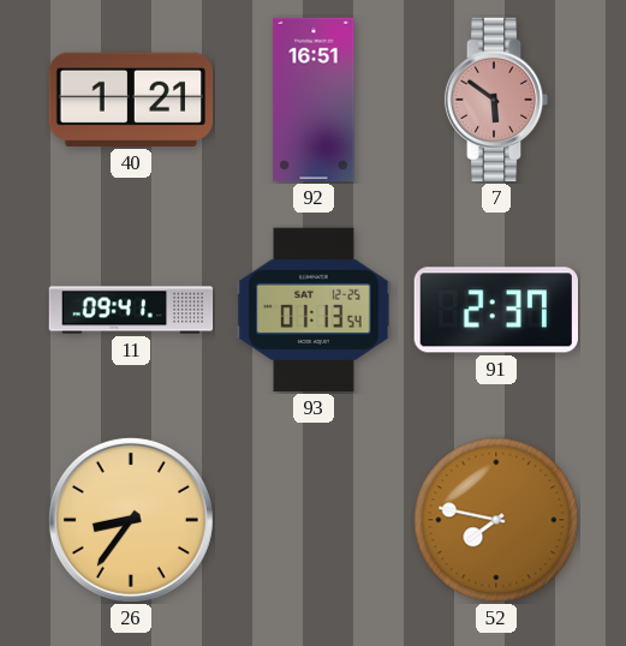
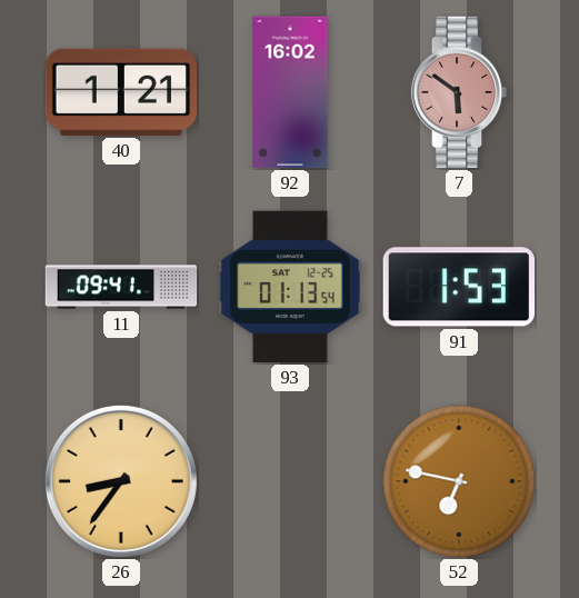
92: 16:51 -> 16:02
91: 2:37 -> 1:53
52: 7:47 -> 6:47
